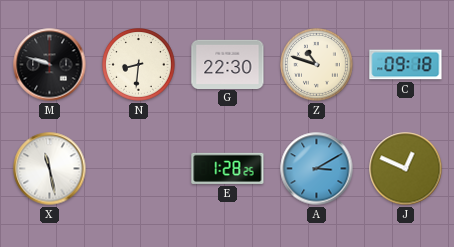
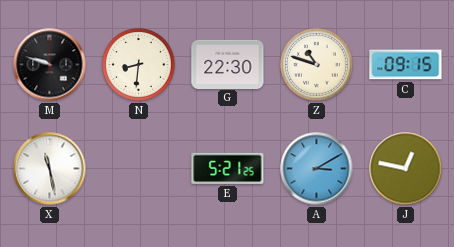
C: 09:18 -> 09:15
E: 1:28 -> 5:21
J: 12:49 -> 12:47
